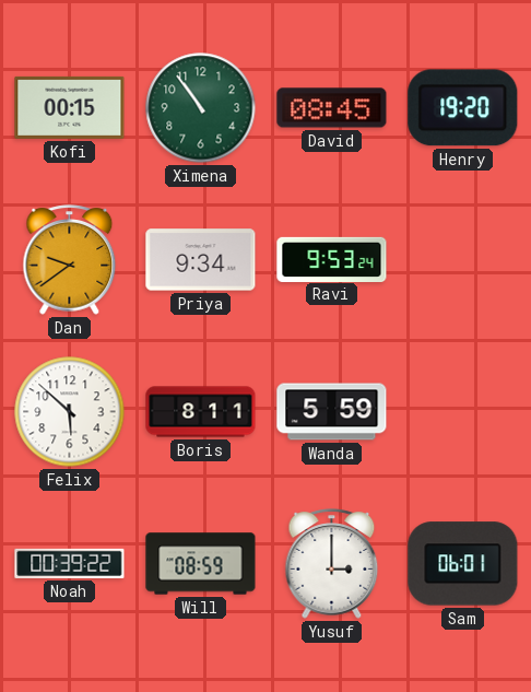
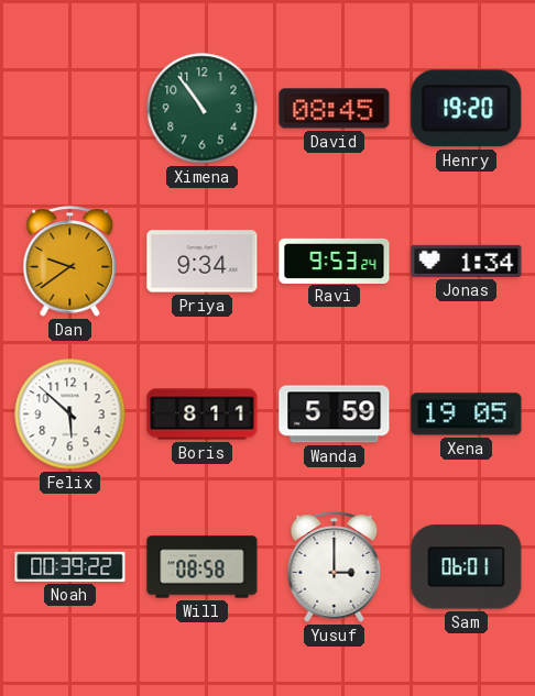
Kofi: 00:15 -> none
Jonas: none -> 1:34
Xena: none -> 19:05
Will: 08:59 -> 08:58
